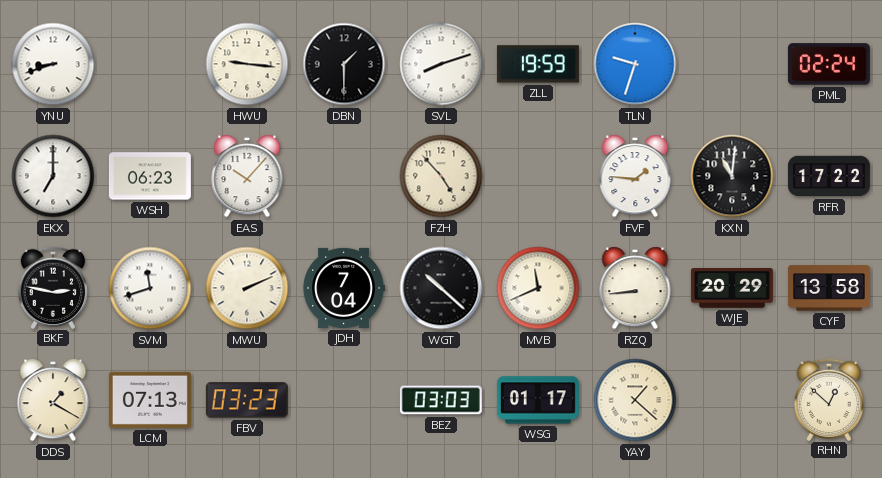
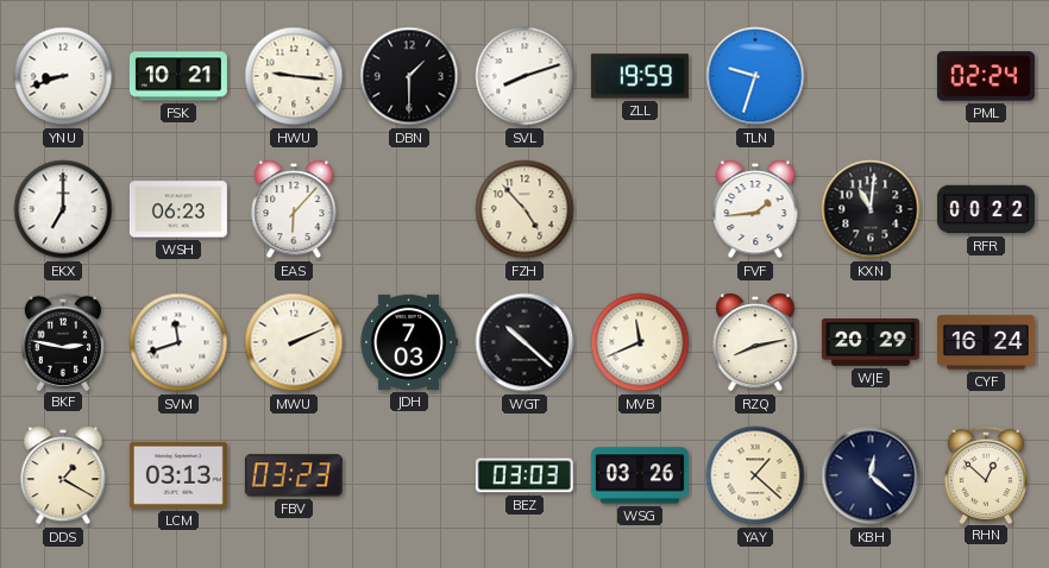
FSK: none -> 10:21
EAS: 10:07 -> 6:07
FVF: 1:46 -> 1:44
RFR: 17:22 -> 00:22
JDH: 7:04 -> 7:03
RZQ: 8:44 -> 8:13
CYF: 13:58 -> 16:24
LCM: 07:13 -> 03:13
WSG: 01:17 -> 03:26
KBH: none -> 12:22
